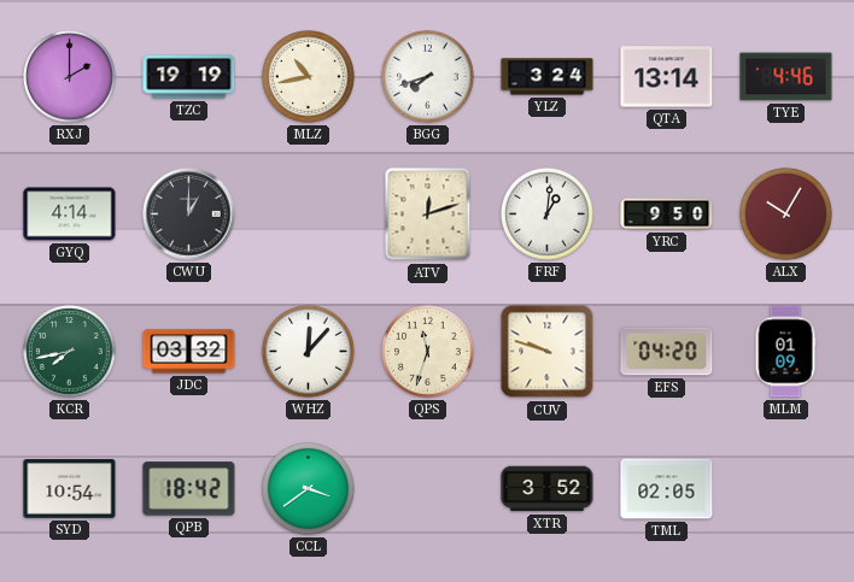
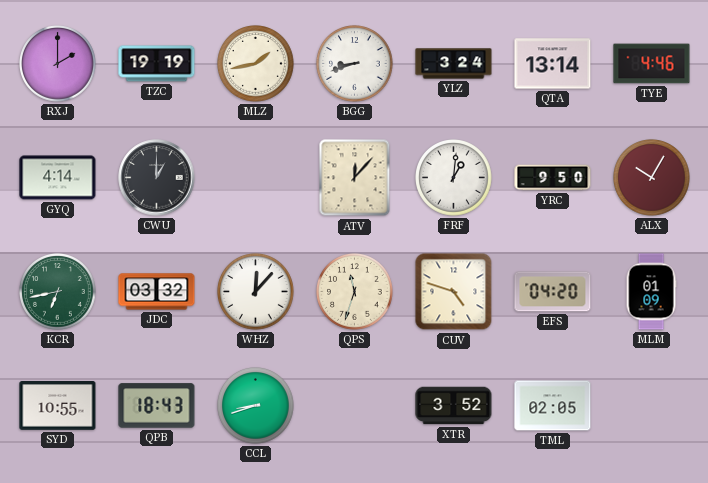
MLZ: 10:43 -> 1:43
BGG: 7:42 -> 8:42
ATV: 12:12 -> 12:07
KCR: 7:43 -> 6:43
CUV: 9:48 -> 4:48
SYD: 10:54 -> 10:55
QPB: 18:42 -> 18:43
CCL: 3:39 -> 8:42
